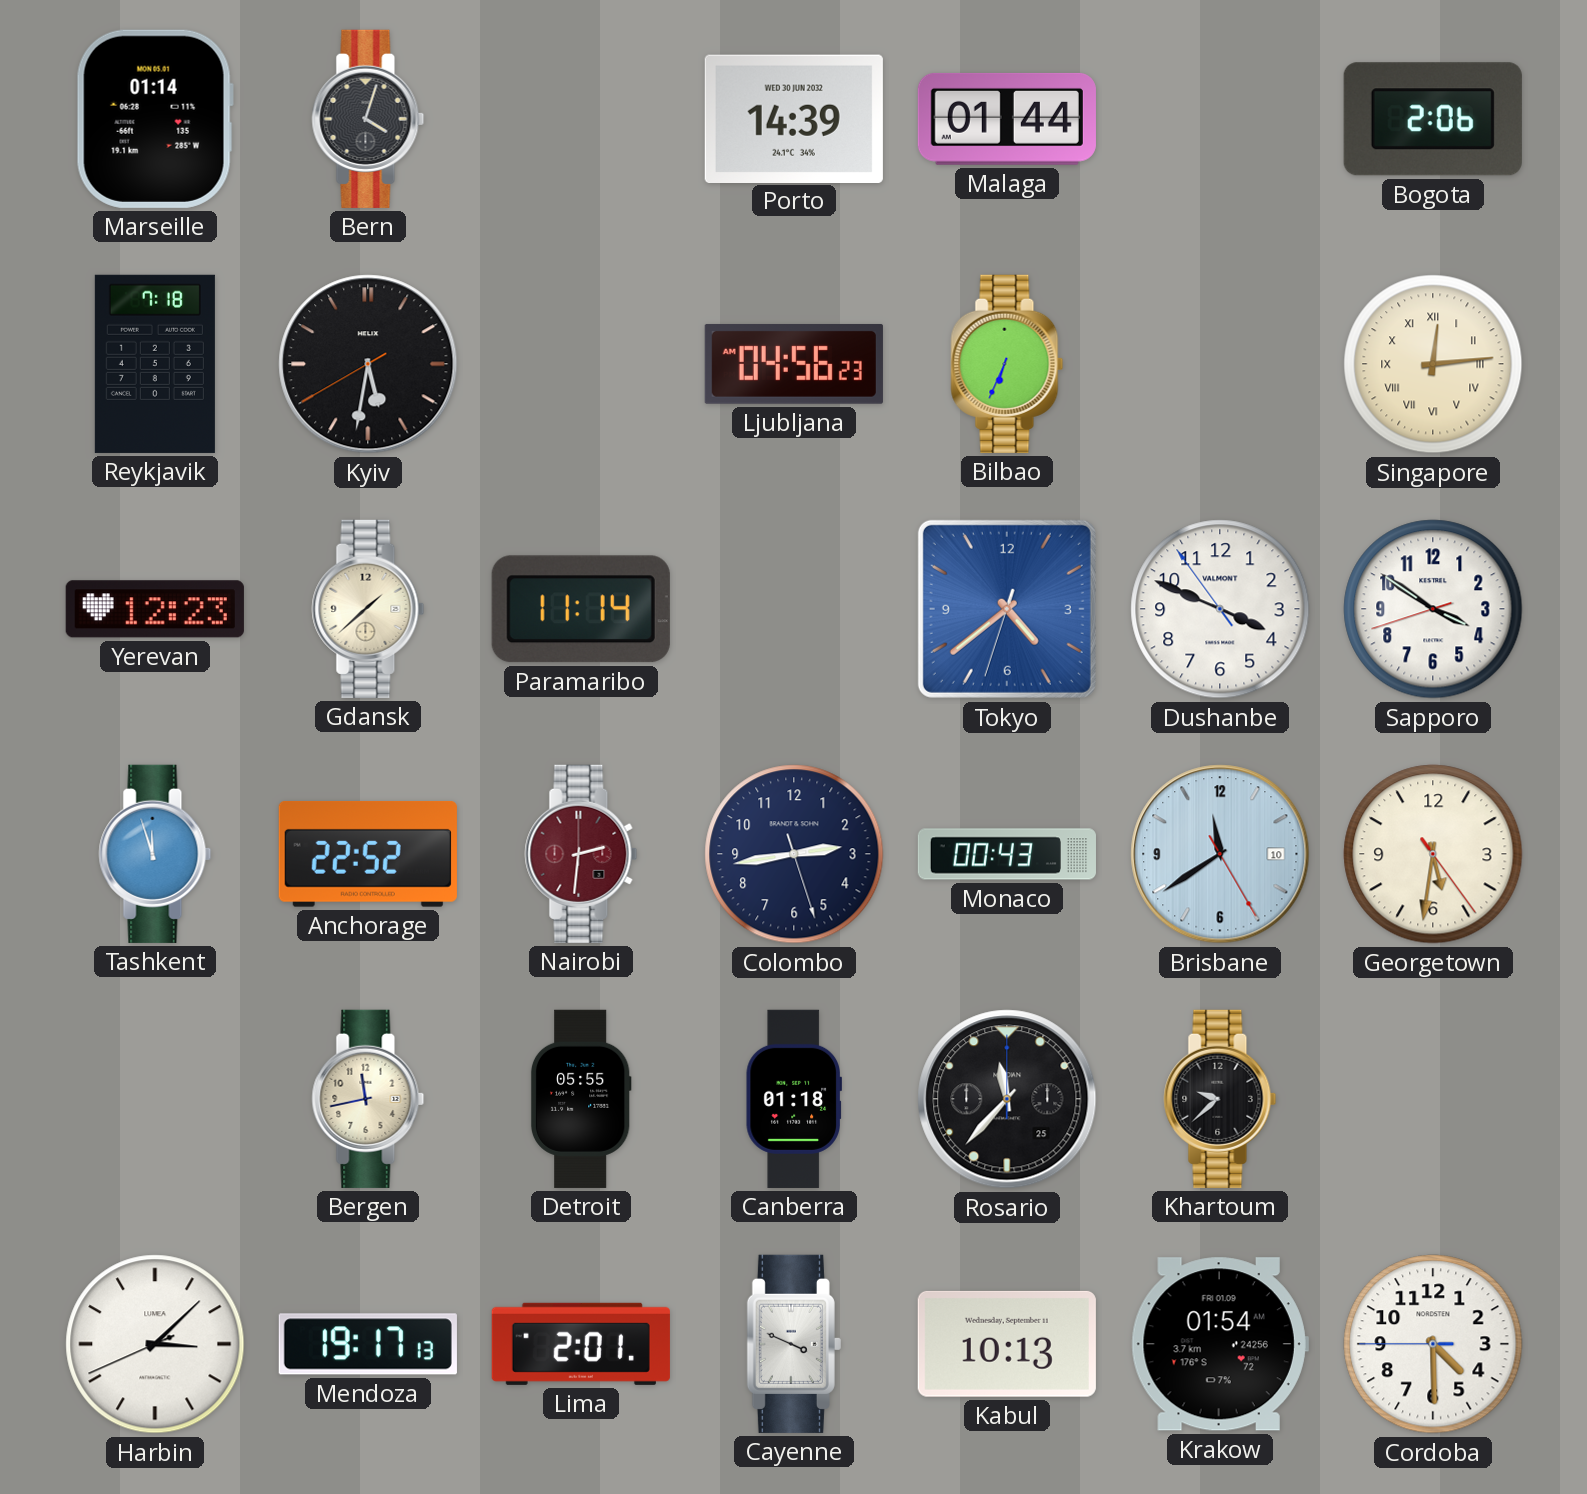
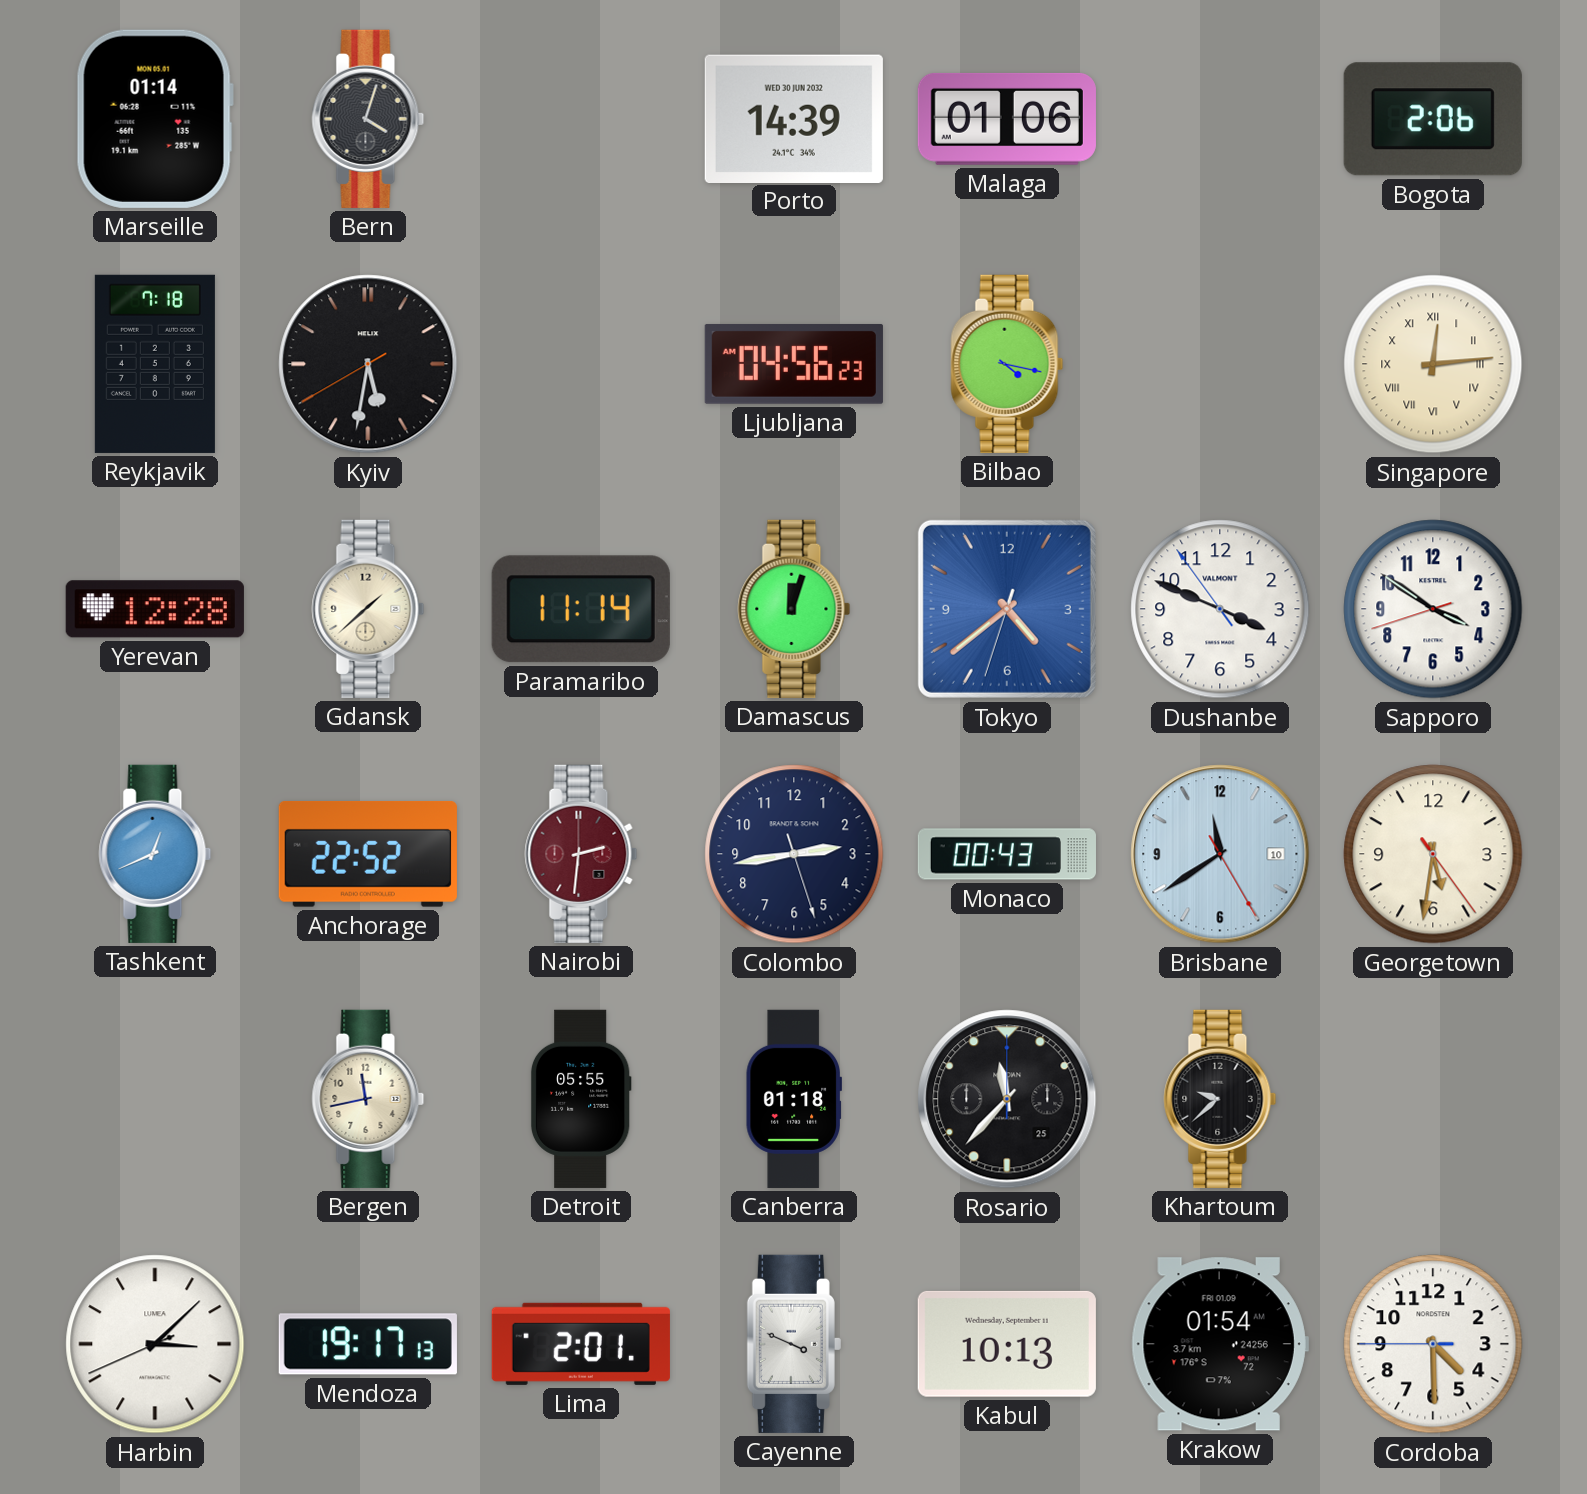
Malaga: 01:44 -> 01:06
Bilbao: 6:34 -> 4:17
Yerevan: 12:23 -> 12:28
Damascus: none -> 12:03
Tashkent: 11:57 -> 12:41
